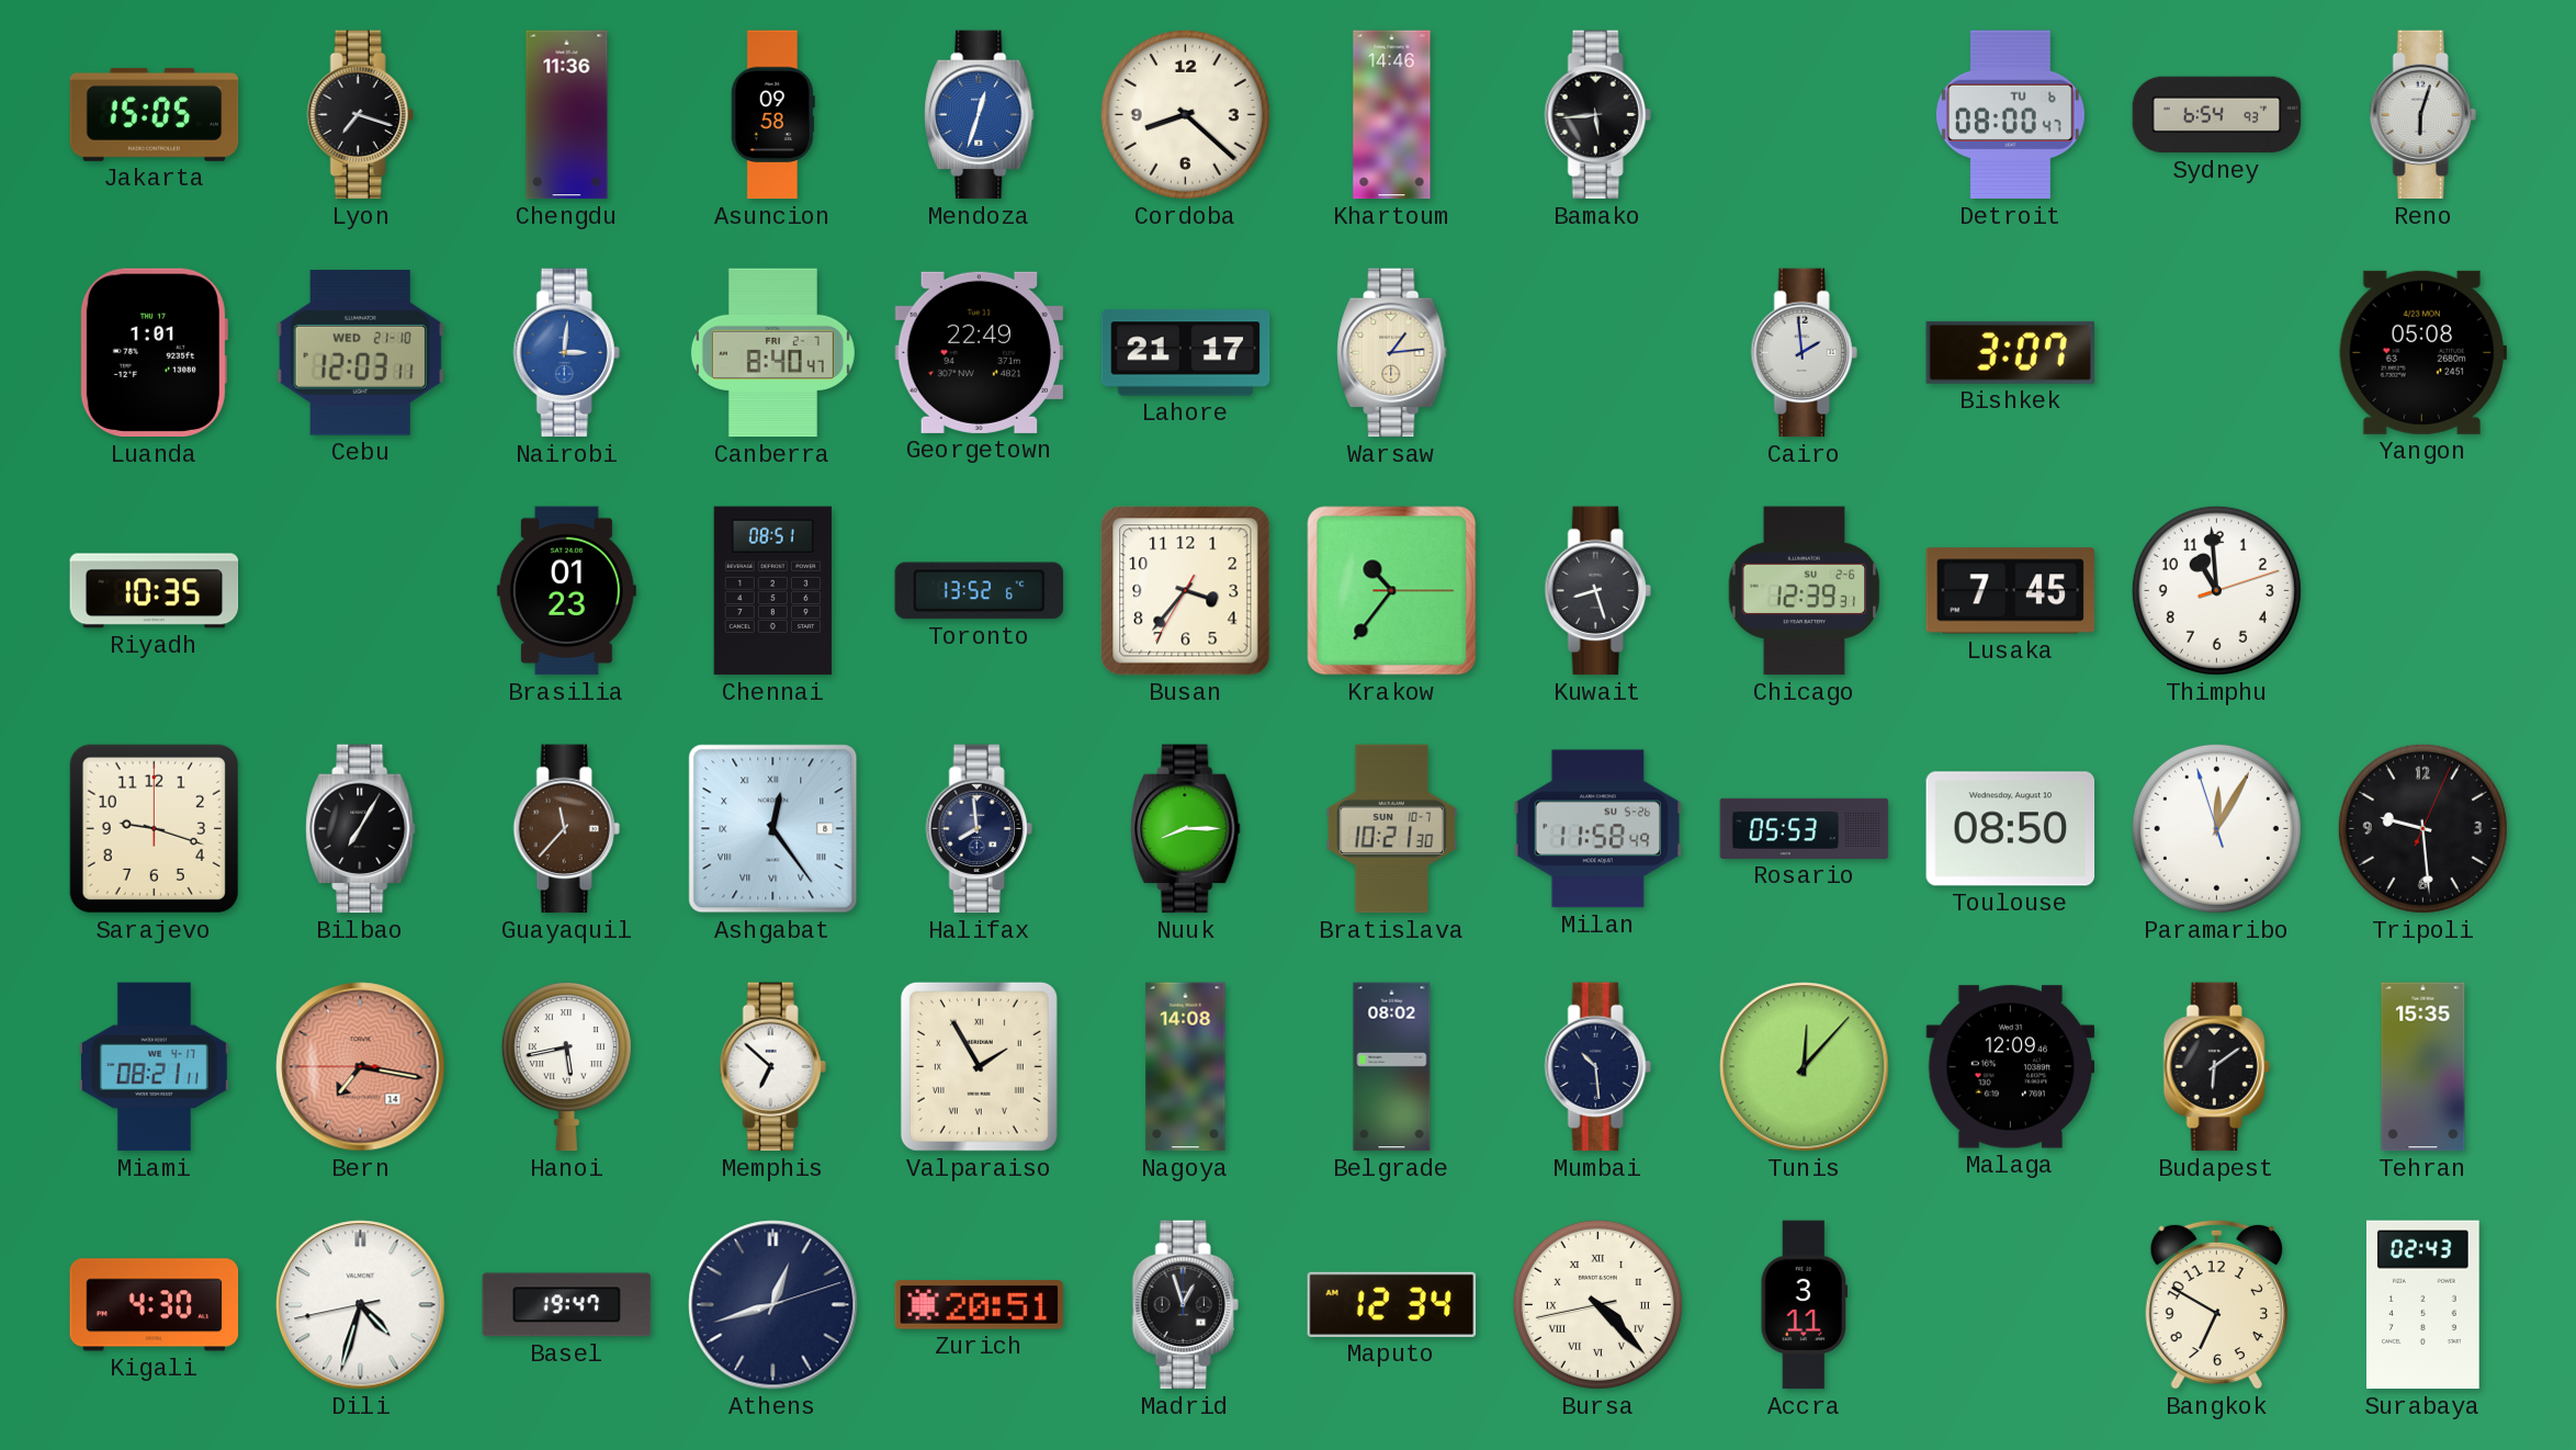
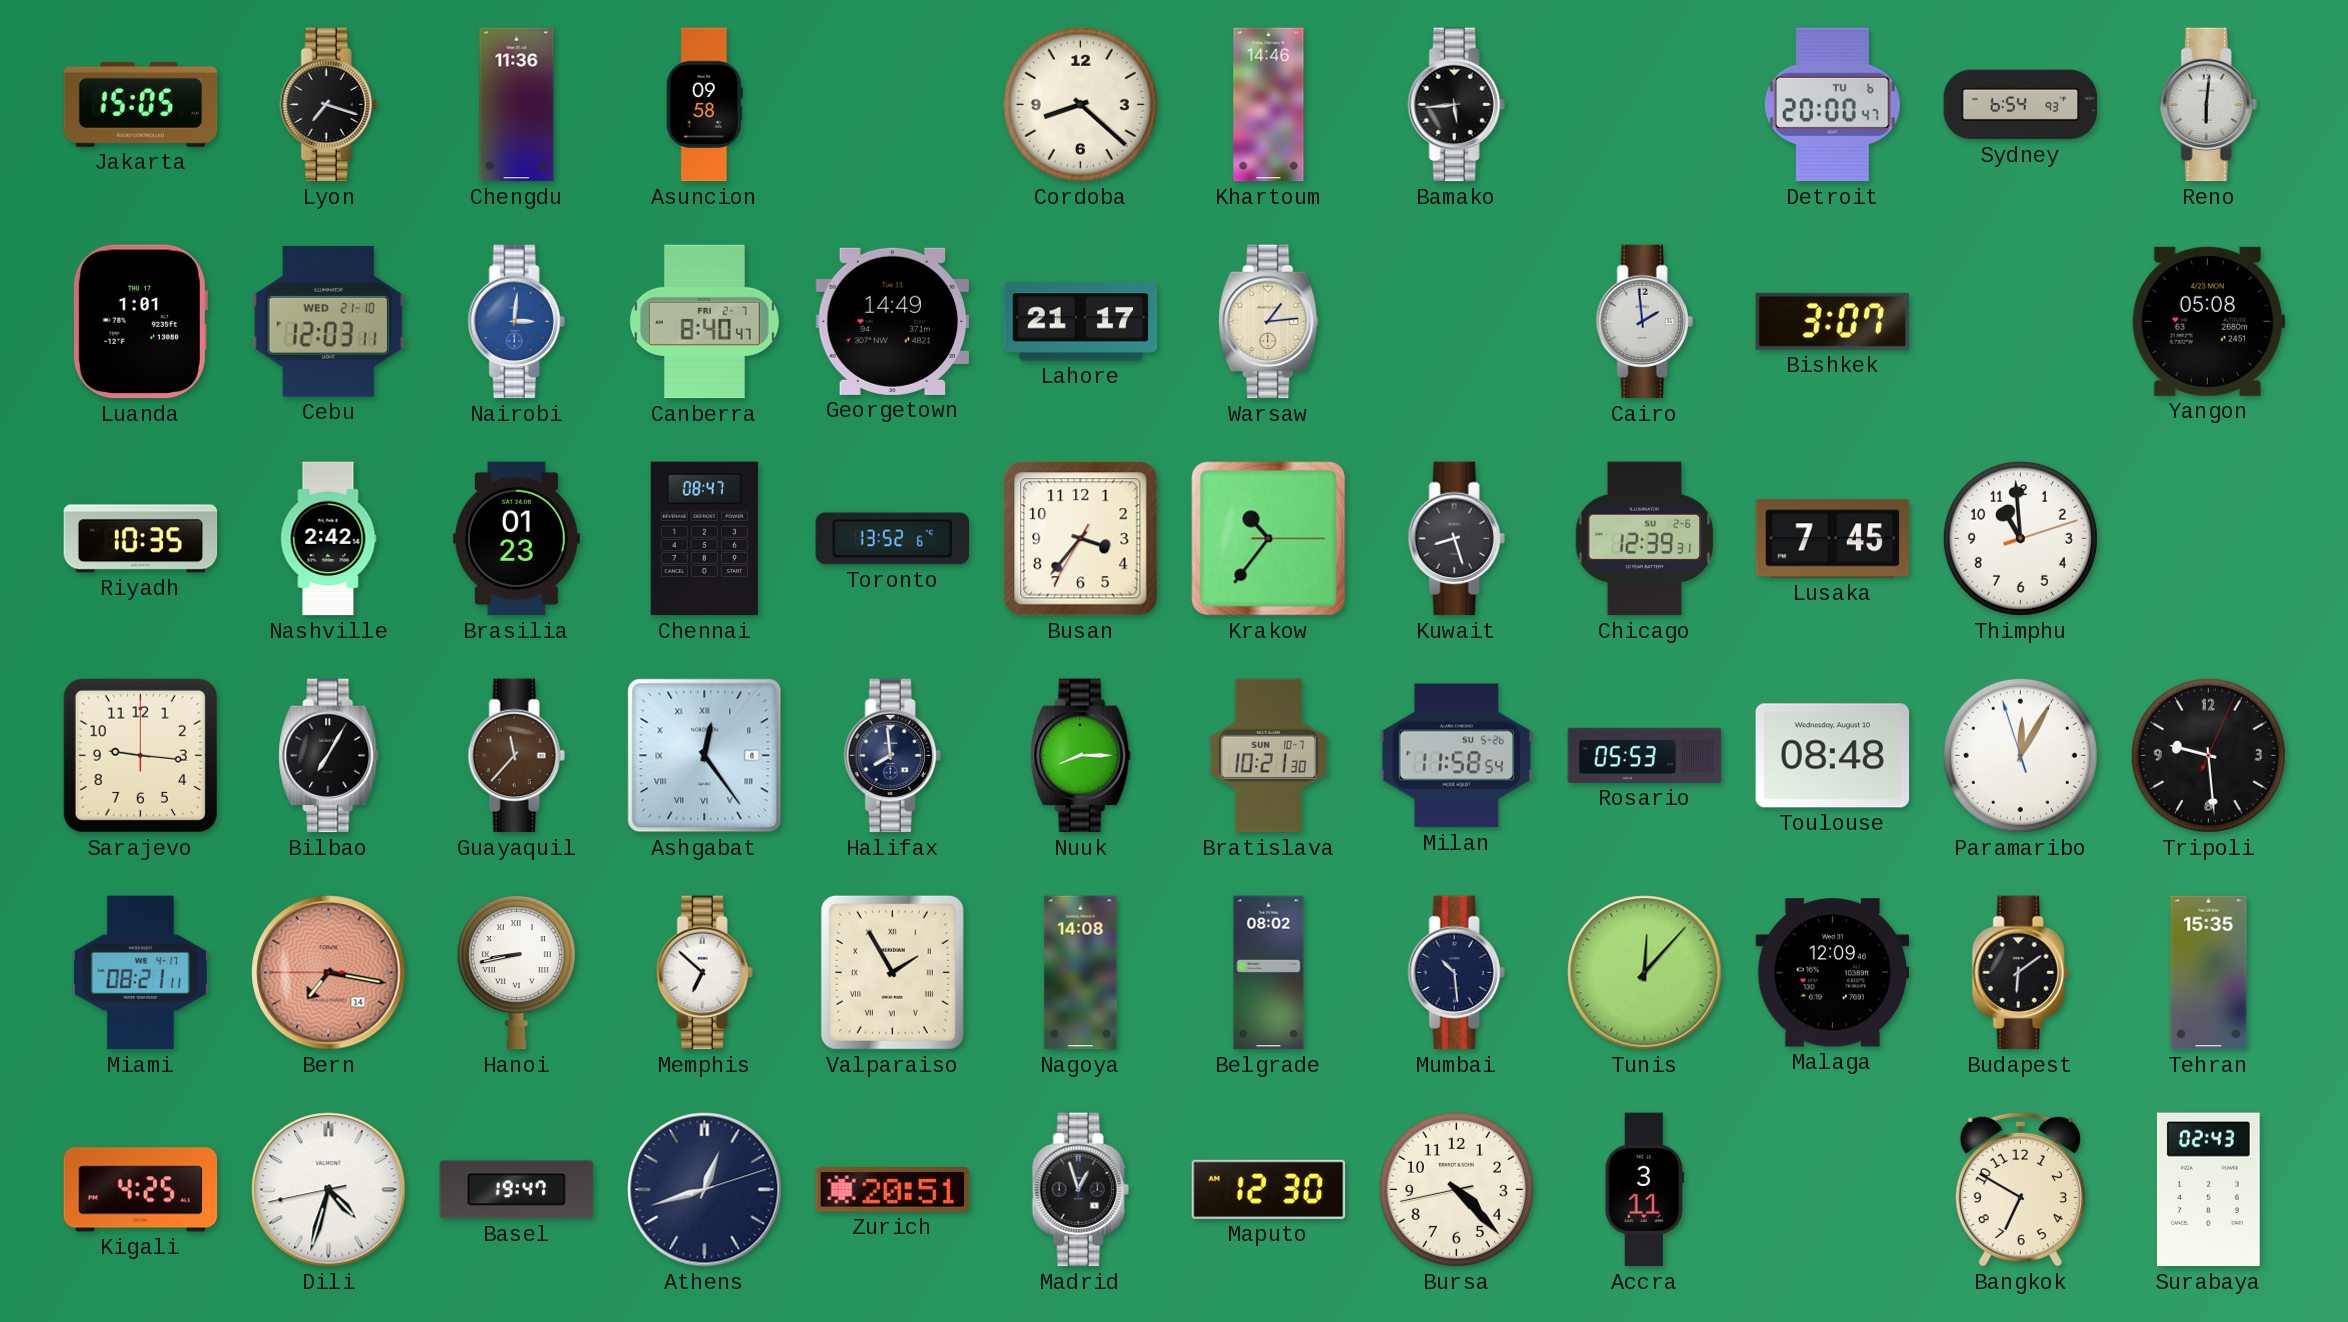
Mendoza: 12:33 -> none
Detroit: 08:00 -> 20:00
Reno: 6:03 -> 6:01
Georgetown: 22:49 -> 14:49
Nashville: none -> 2:42
Chennai: 08:51 -> 08:47
Sarajevo: 9:18 -> 9:16
Milan: 11:58:49 -> 11:58:54
Toulouse: 08:50 -> 08:48
Hanoi: 5:43 -> 8:43
Kigali: 4:30 -> 4:25
Maputo: 12:34 -> 12:30
Bursa numerals: Roman -> Arabic
